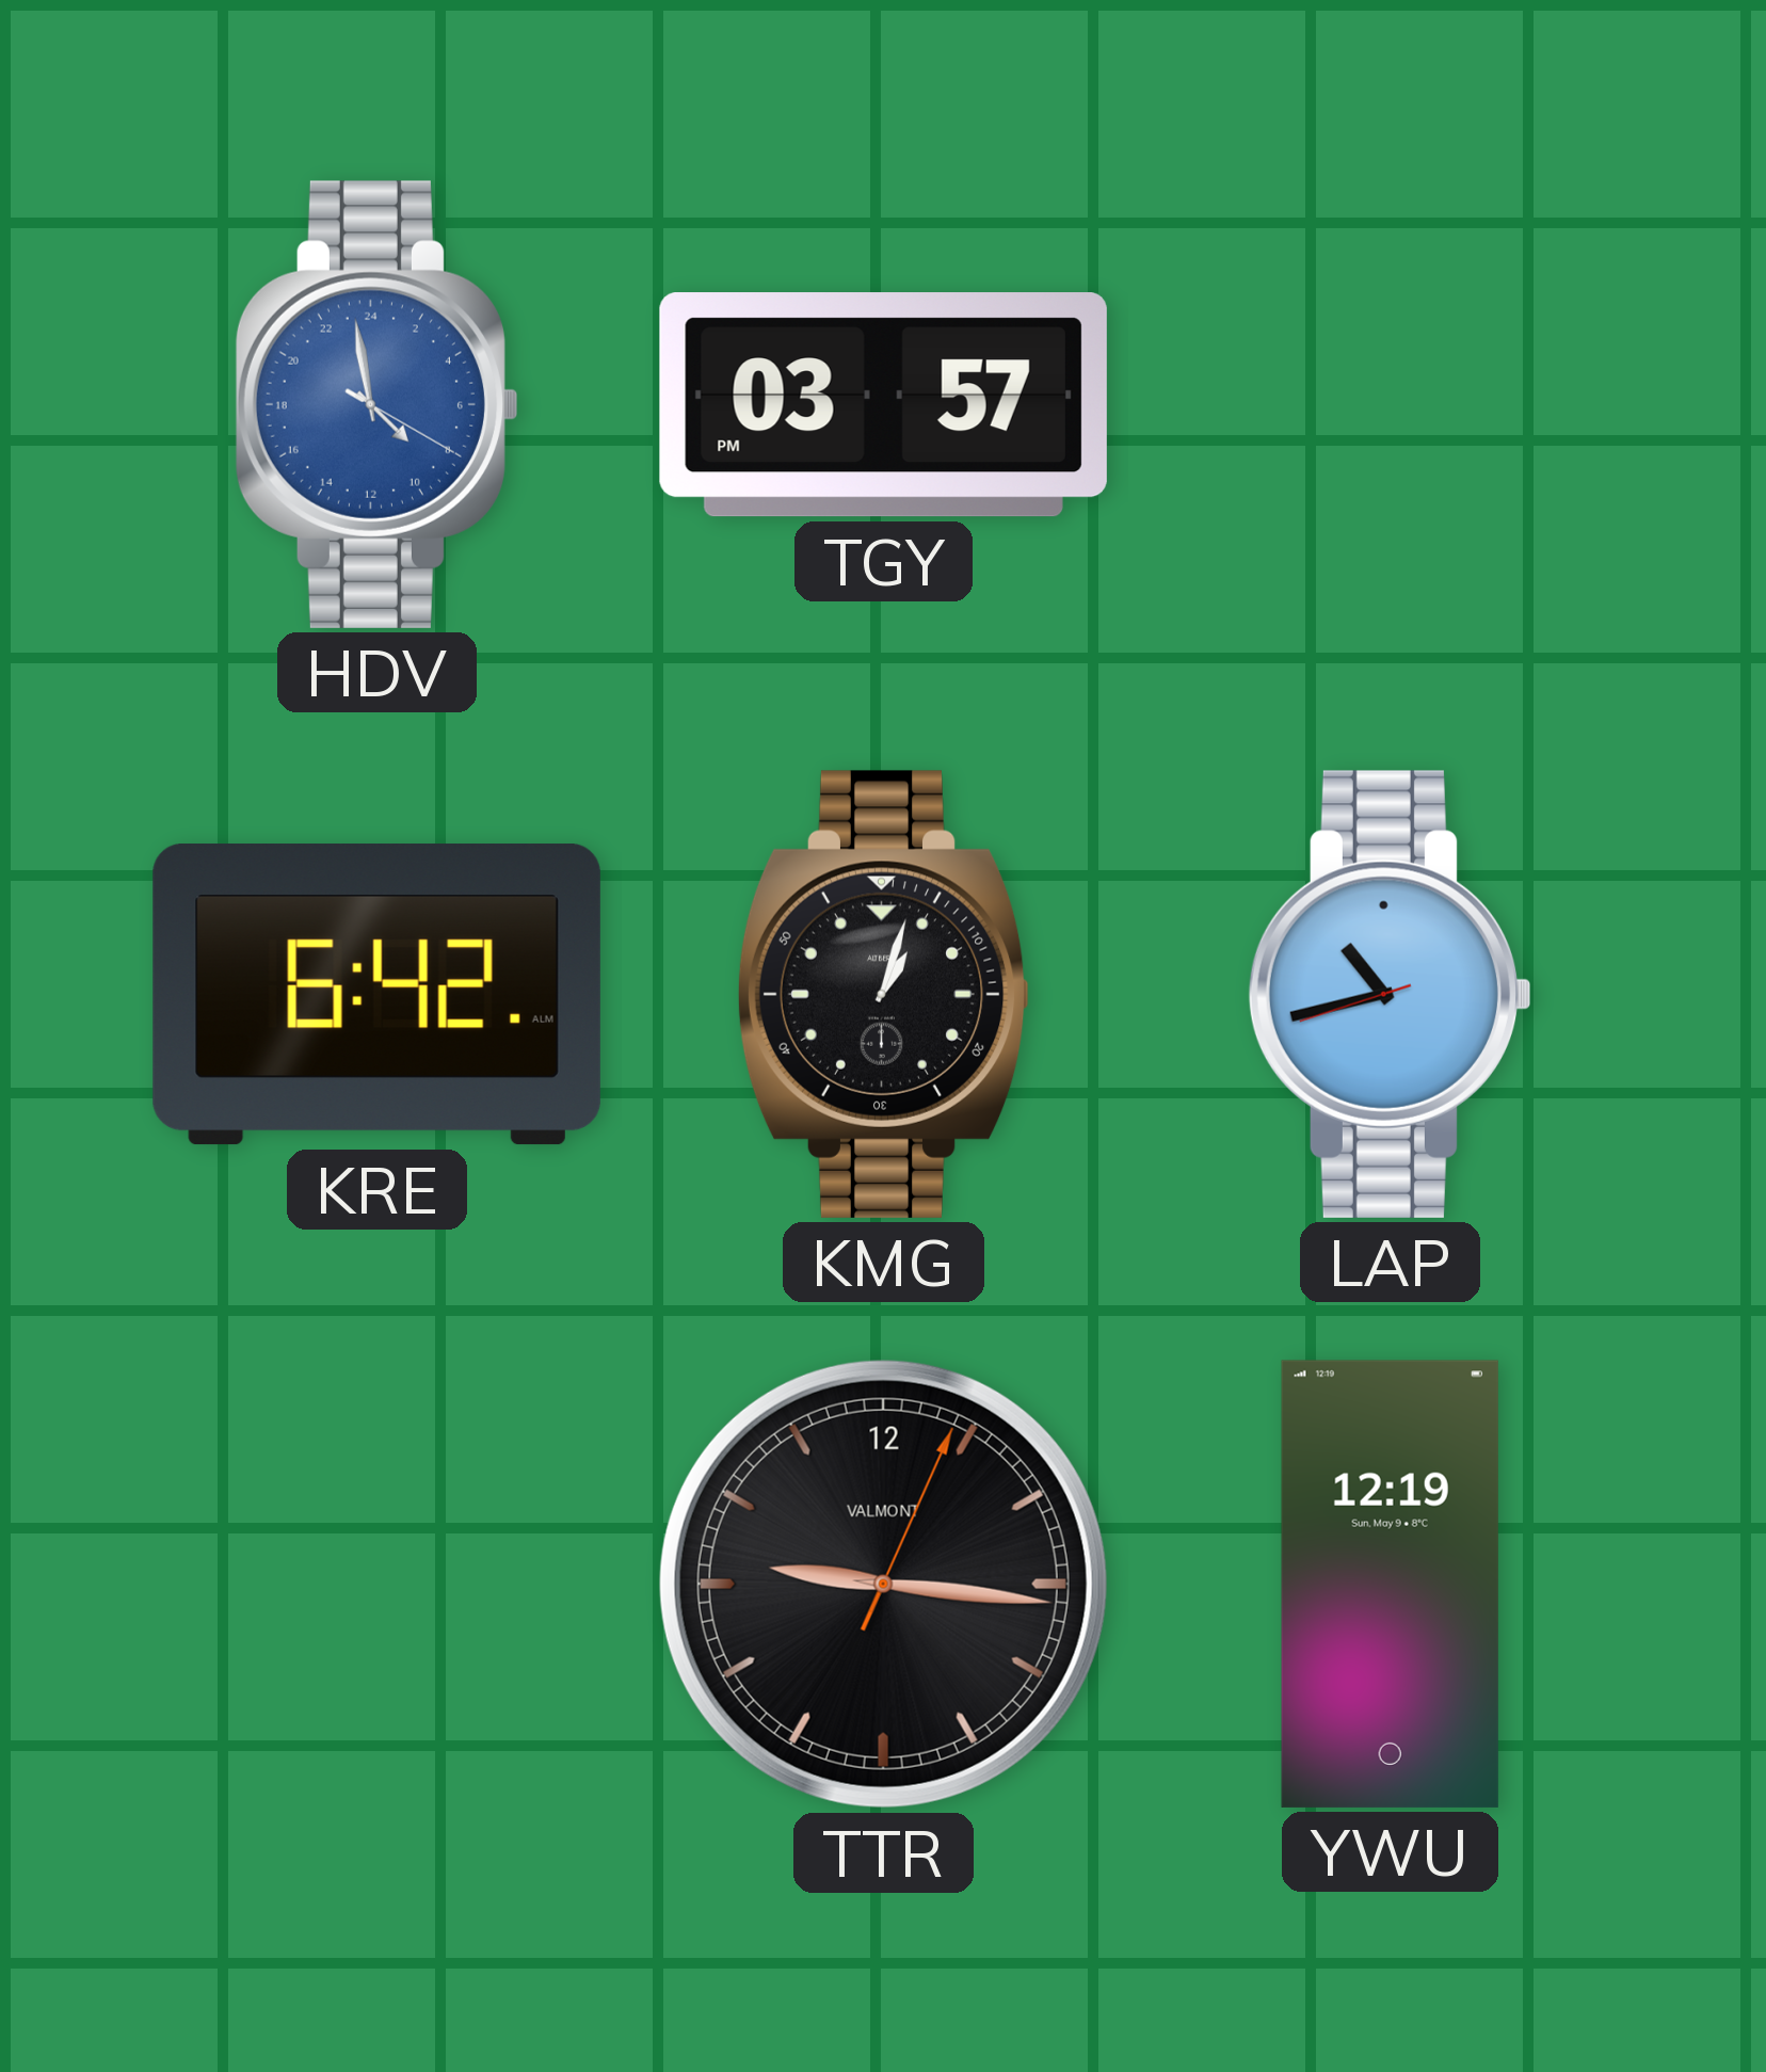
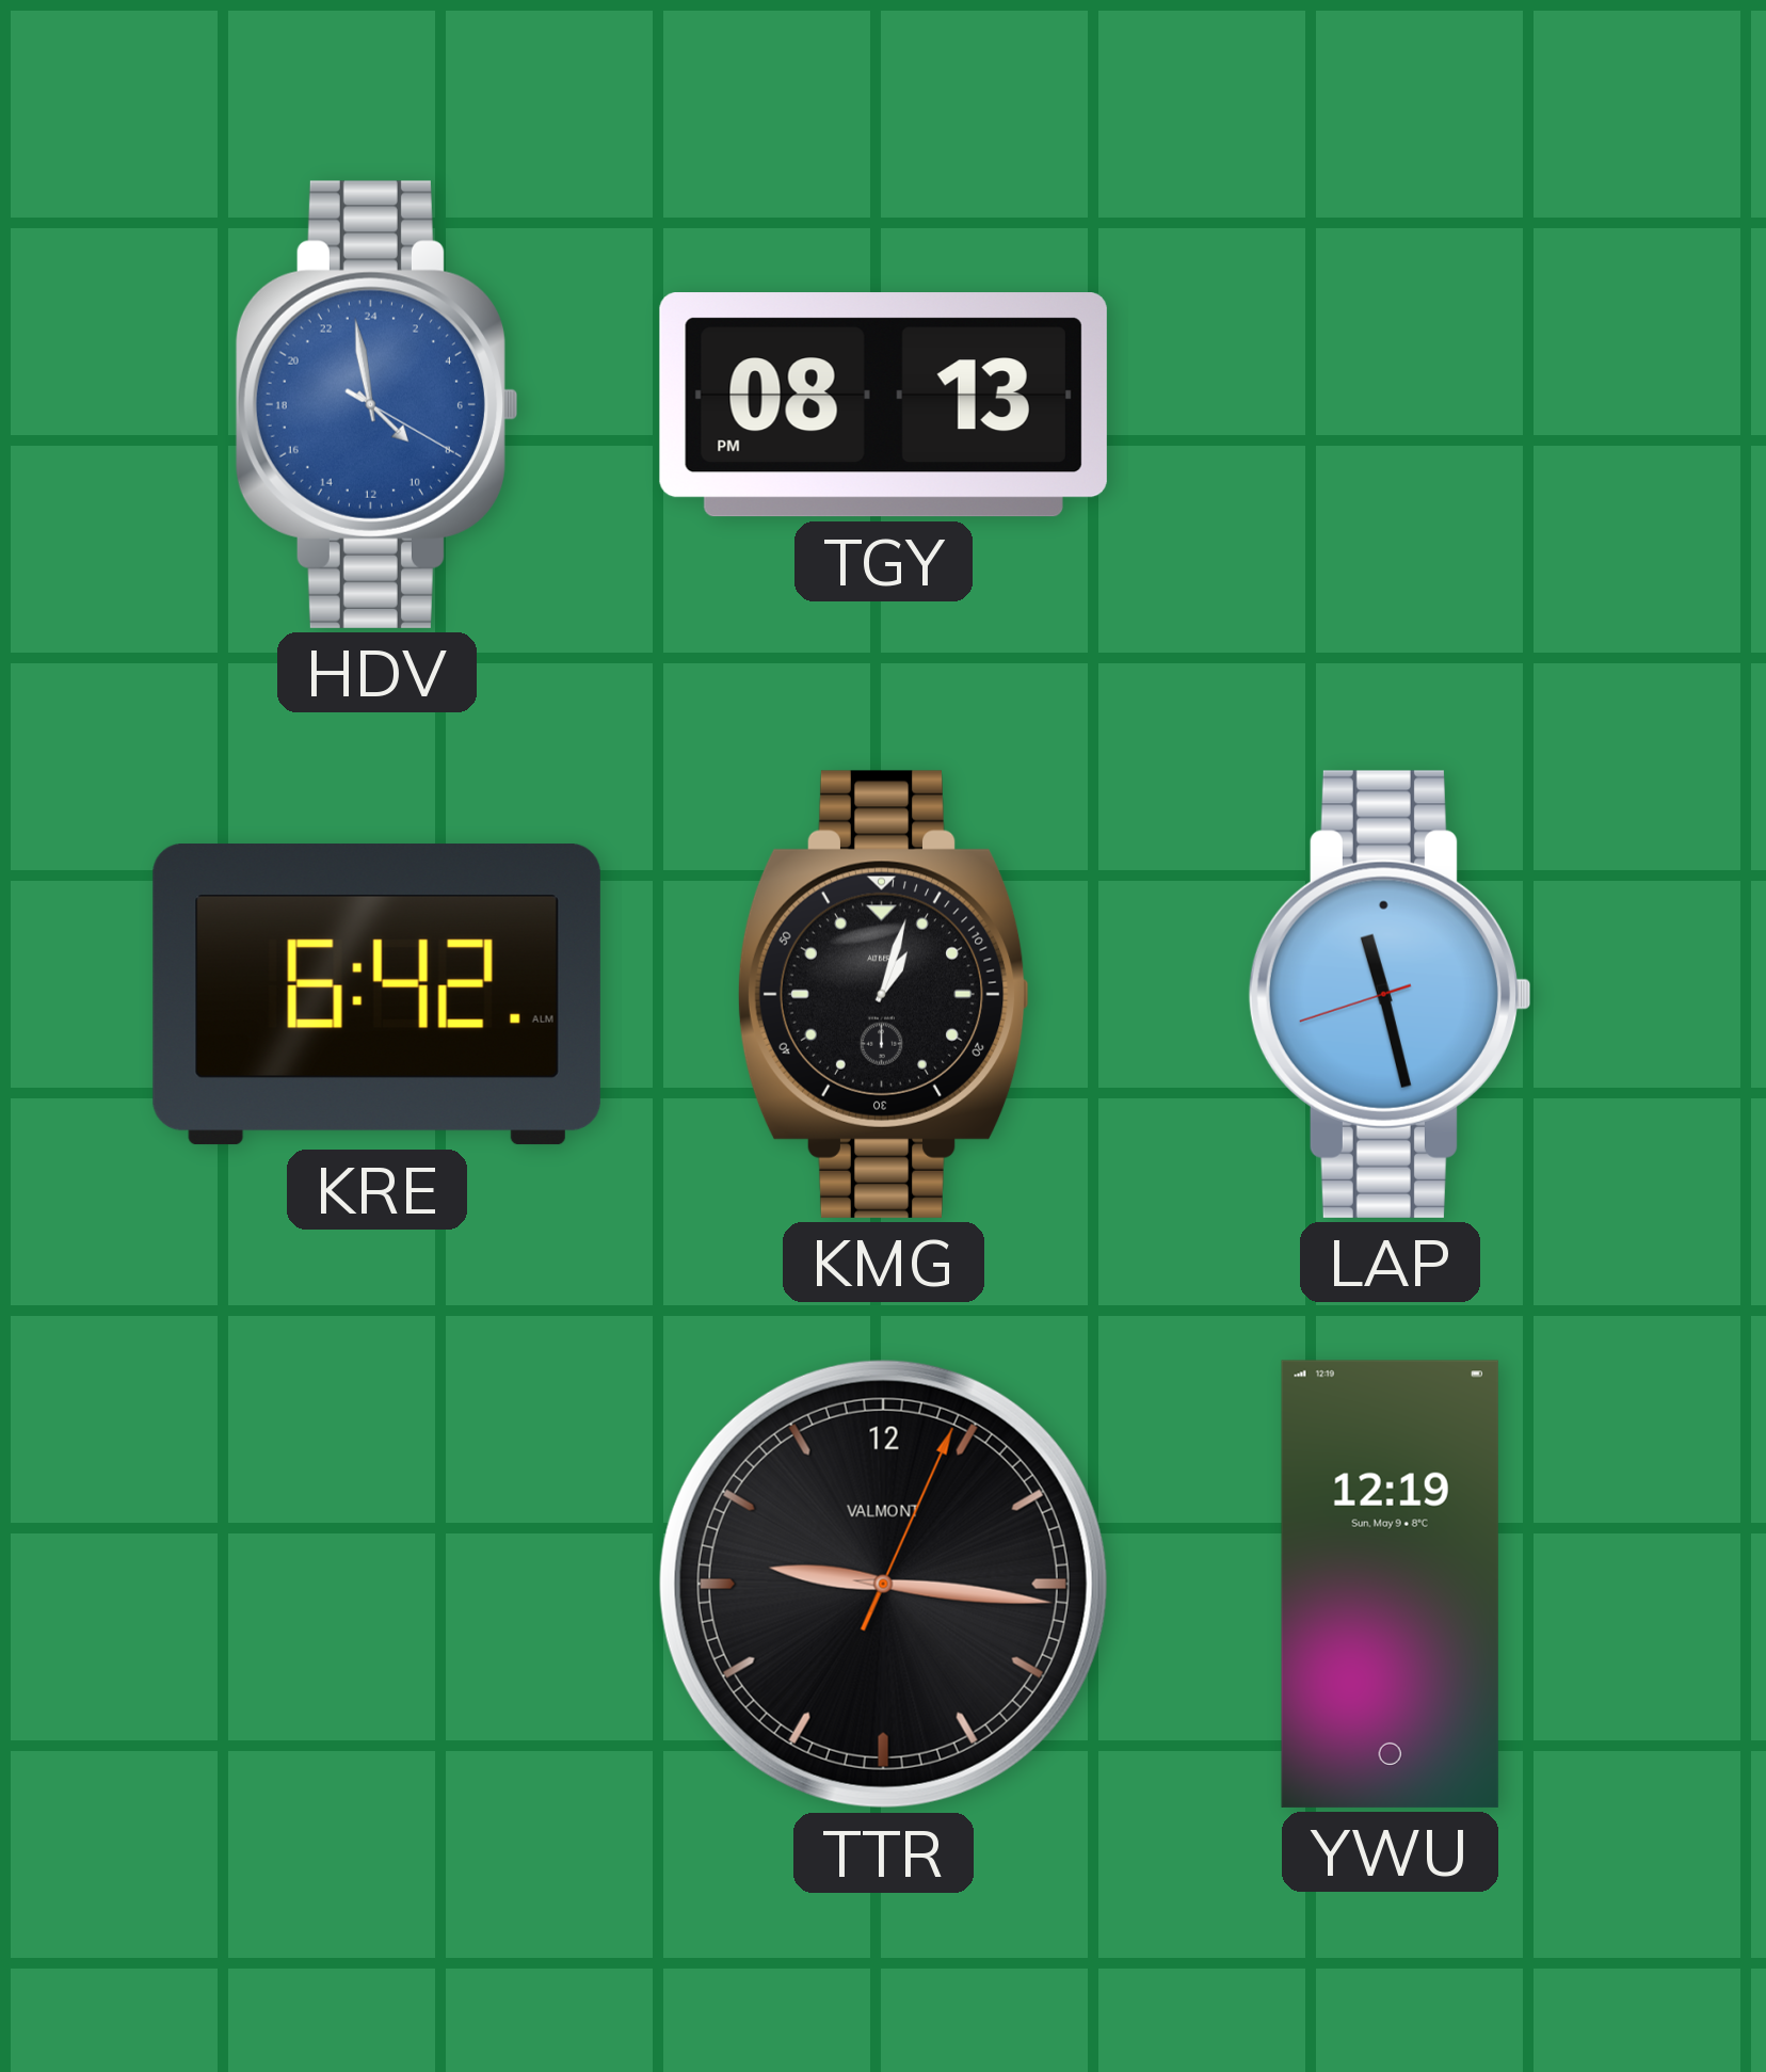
TGY: 03:57 -> 08:13
LAP: 10:42 -> 11:27
